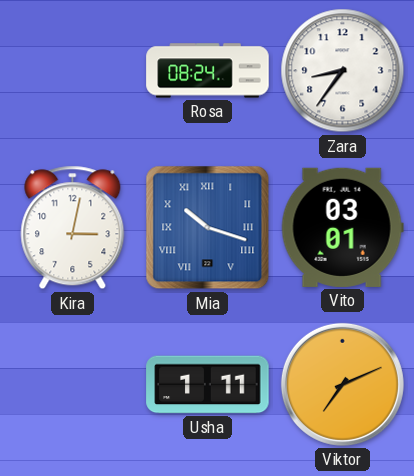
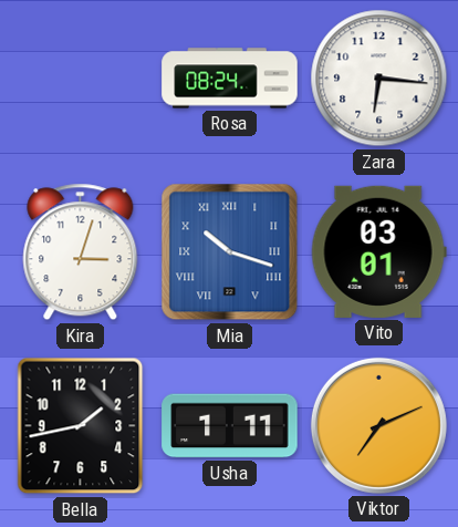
Zara: 8:36 -> 6:16
Kira: 3:02 -> 3:03
Bella: none -> 1:43
